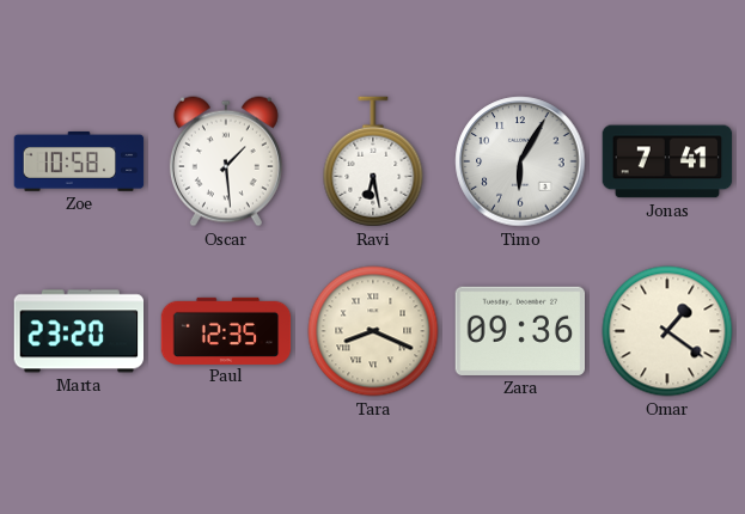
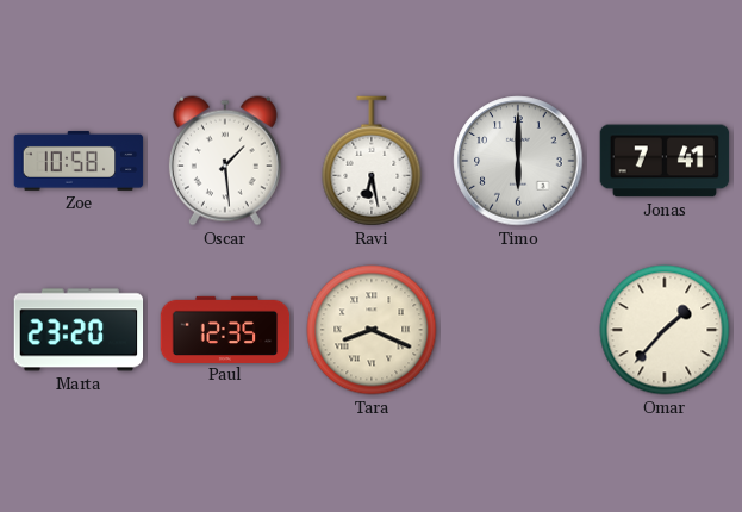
Timo: 6:05 -> 6:00
Zara: 09:36 -> none
Omar: 1:21 -> 1:37
